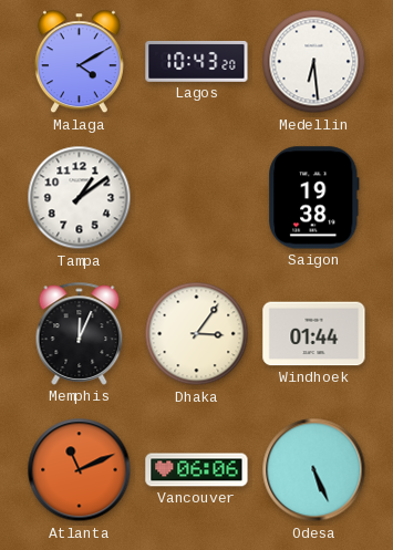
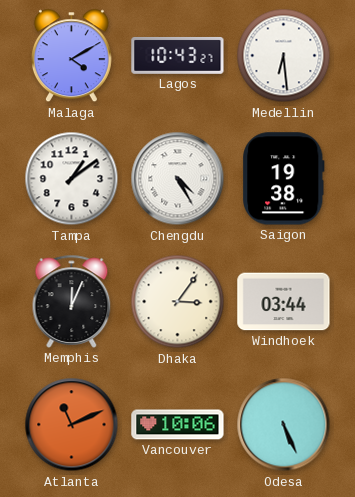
Lagos: 10:43:20 -> 10:43:27
Chengdu: none -> 4:25
Windhoek: 01:44 -> 03:44
Vancouver: 06:06 -> 10:06
